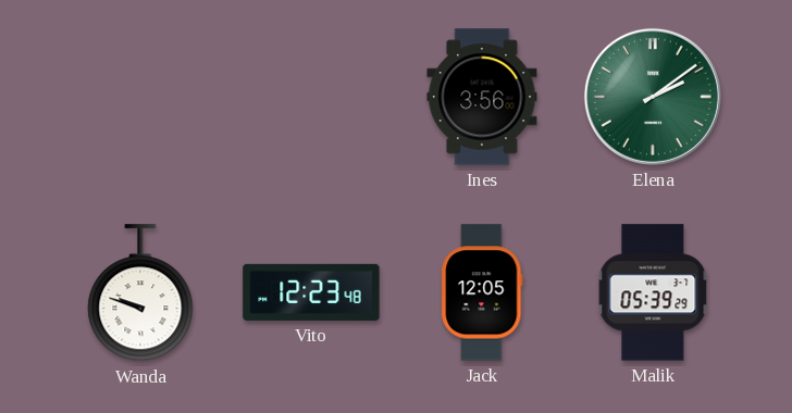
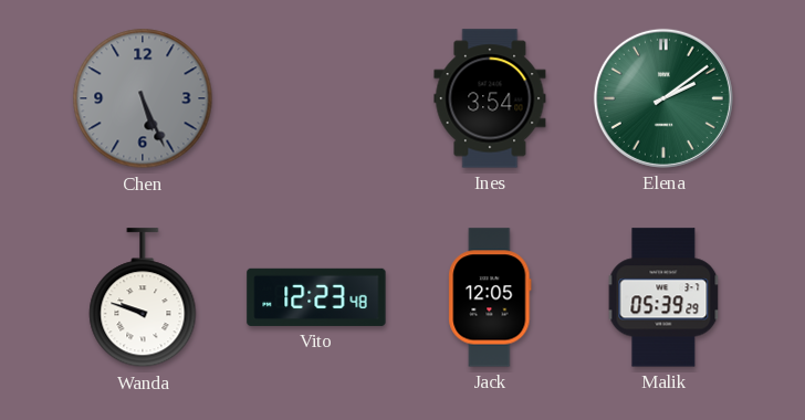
Chen: none -> 5:26
Ines: 3:56 -> 3:54
